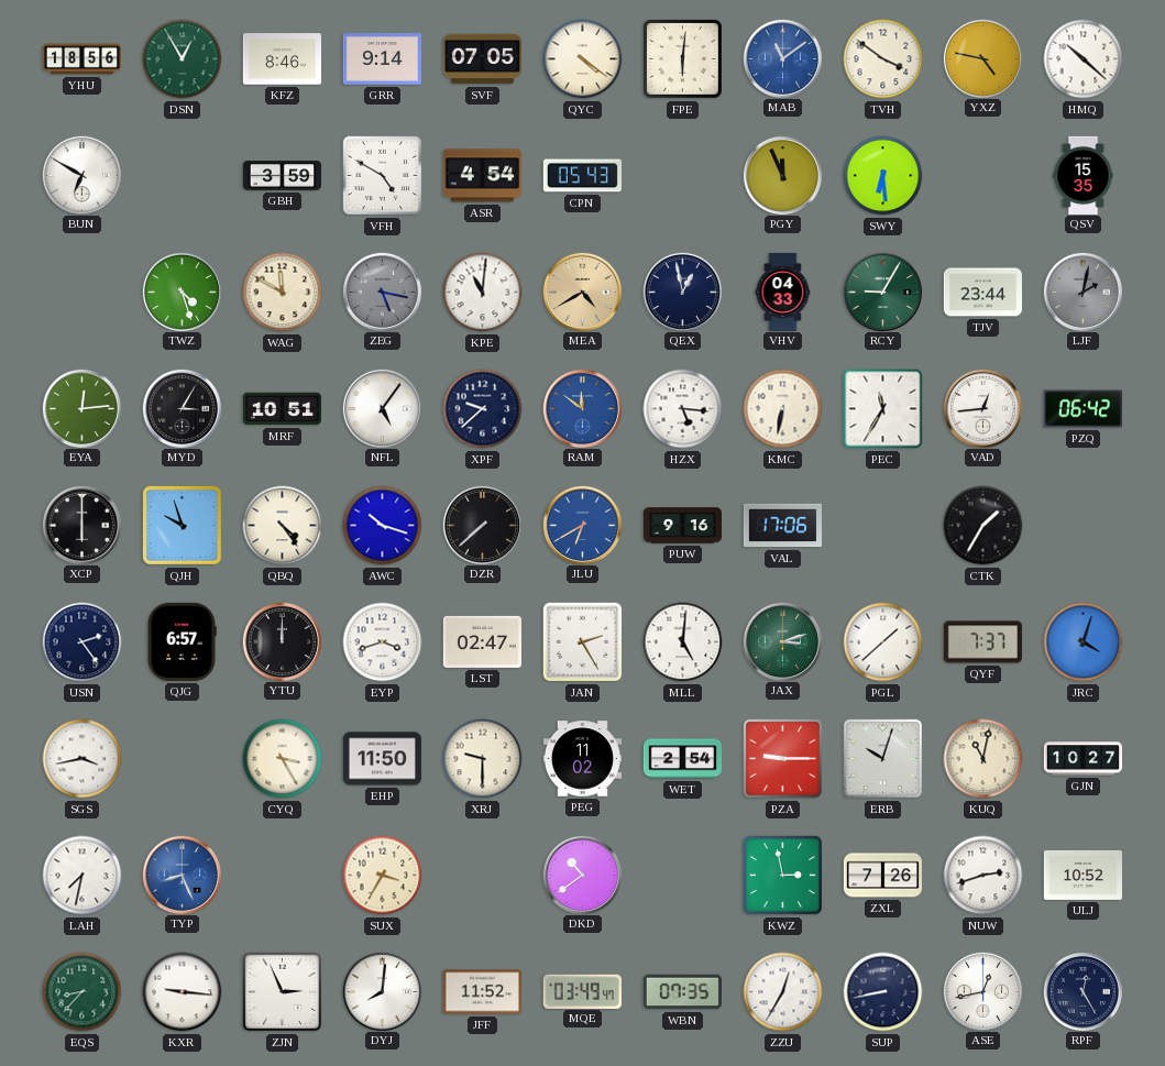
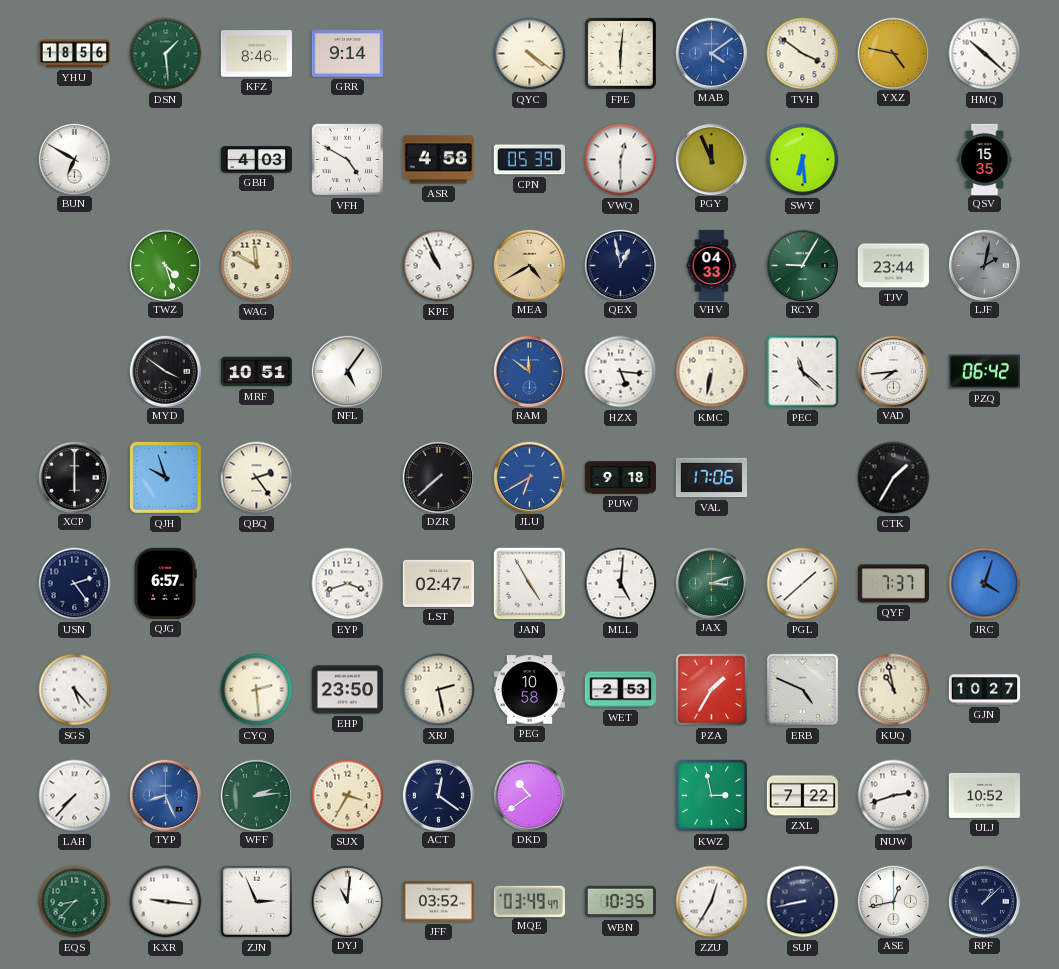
DSN: 12:55 -> 1:29
SVF: 07:05 -> none
MAB: 11:09 -> 4:09
GBH: 3:59 -> 4:03
ASR: 4:54 -> 4:58
CPN: 05:43 -> 05:39
VWQ: none -> 12:30
ZEG: 5:17 -> none
KPE: 11:01 -> 10:56
EYA: 12:14 -> none
MYD: 3:05 -> 3:51
XPF: 9:38 -> none
PEC: 11:35 -> 11:22
VAD: 12:44 -> 7:44
QBQ: 4:24 -> 2:24
AWC: 10:18 -> none
PUW: 9:16 -> 9:18
YTU: 12:00 -> none
JAN: 2:25 -> 4:55
SGS: 3:43 -> 5:23
CYQ: 3:25 -> 2:29
EHP: 11:50 -> 23:50
XRJ: 9:30 -> 2:28
PEG: 11:02 -> 10:58
WET: 2:54 -> 2:53
PZA: 9:15 -> 1:35
ERB: 10:03 -> 4:49
KUQ: 11:02 -> 10:58
LAH: 7:32 -> 7:37
WFF: none -> 2:14
ACT: none -> 12:21
ZXL: 7:26 -> 7:22
DYJ: 8:01 -> 11:01
JFF: 11:52 -> 03:52
WBN: 07:35 -> 10:35
RPF: 12:25 -> 1:08
